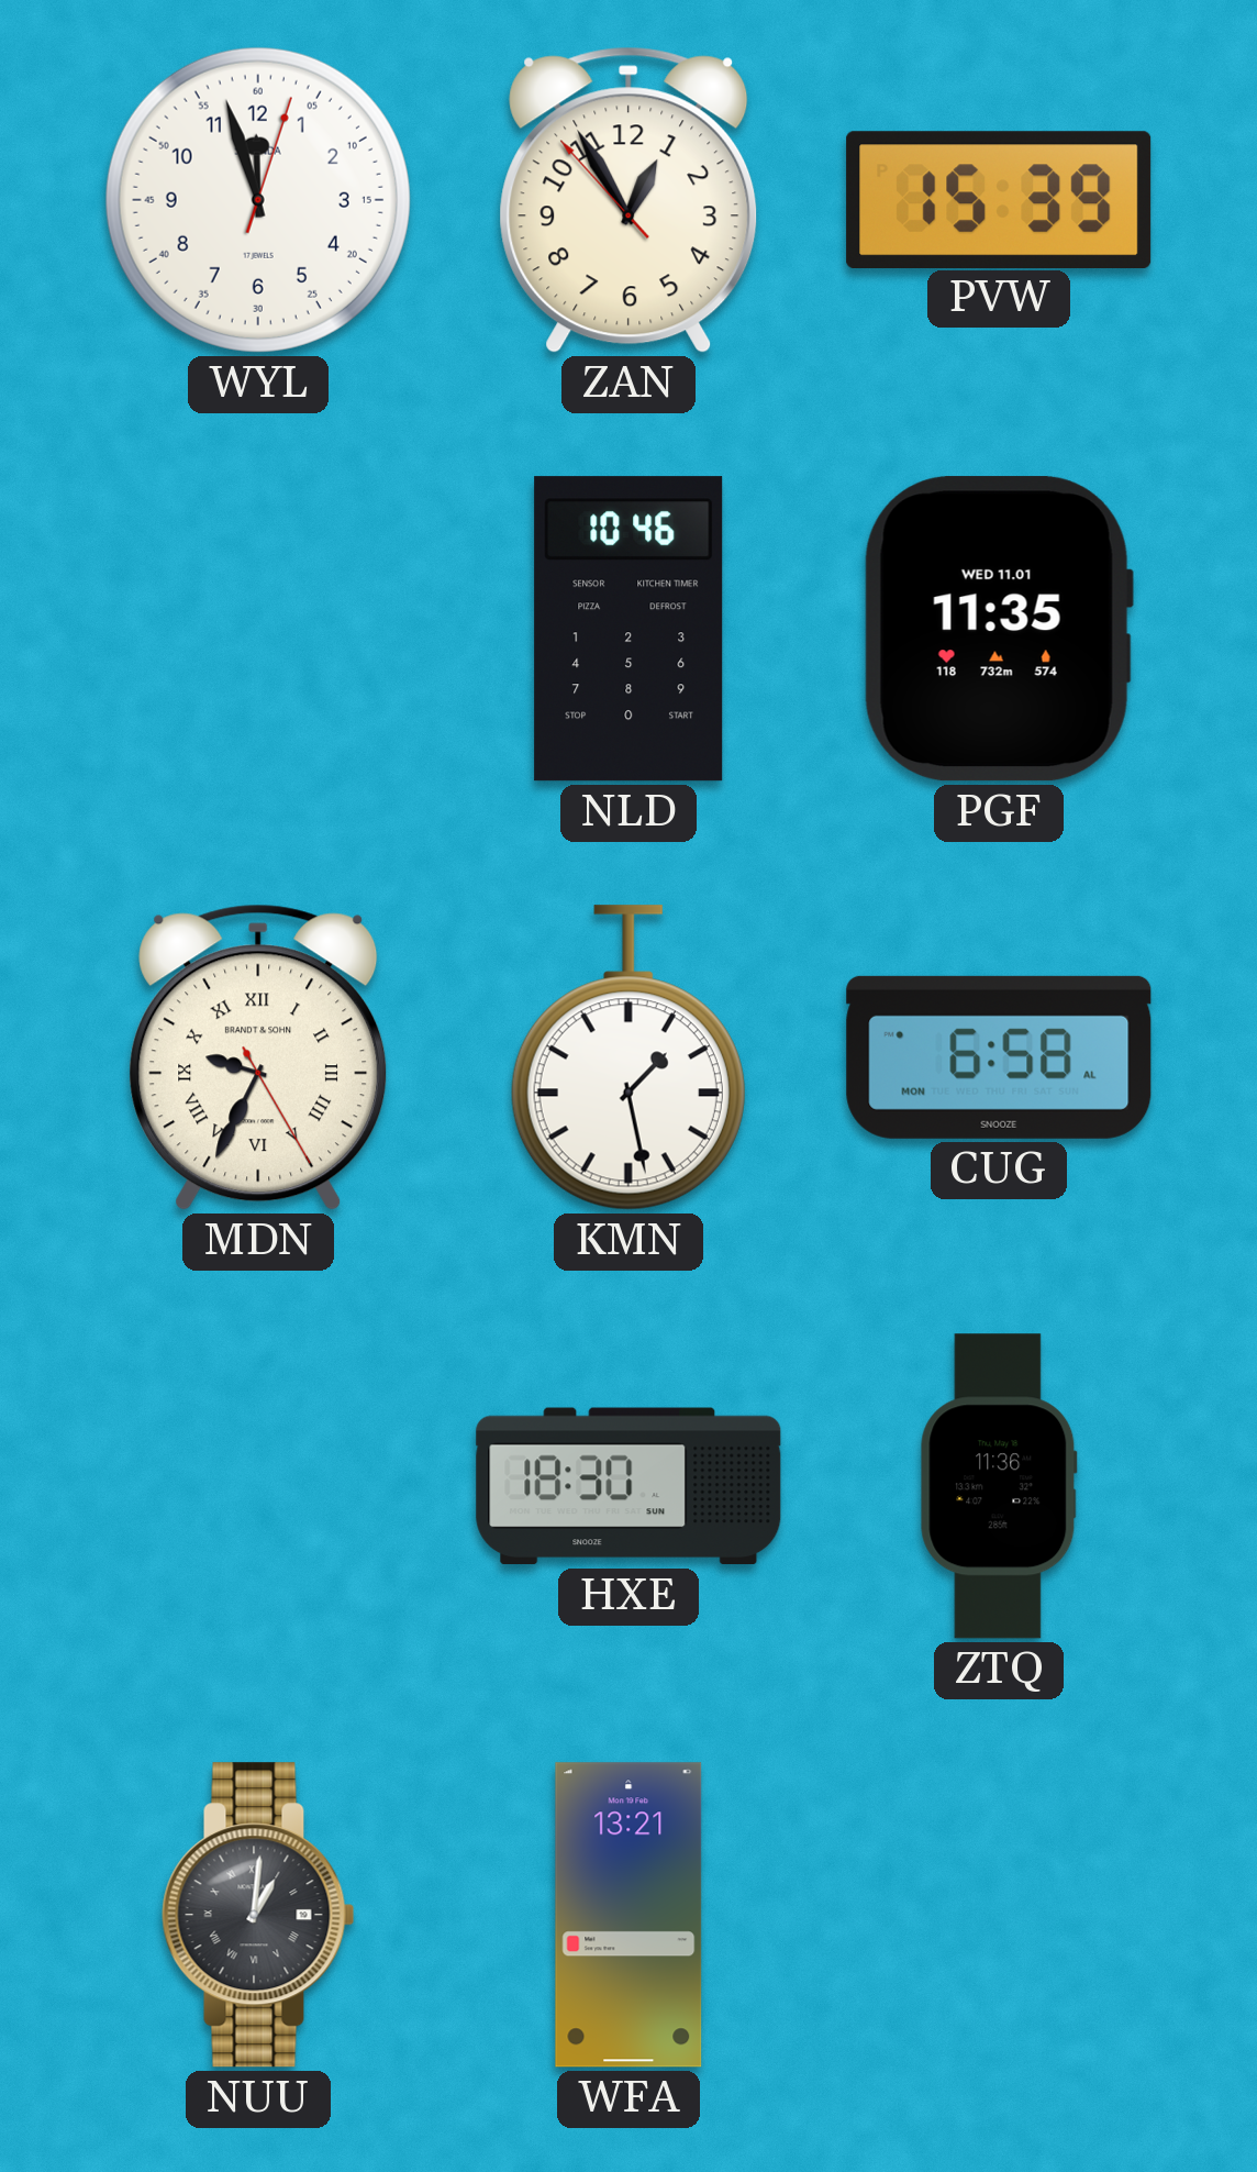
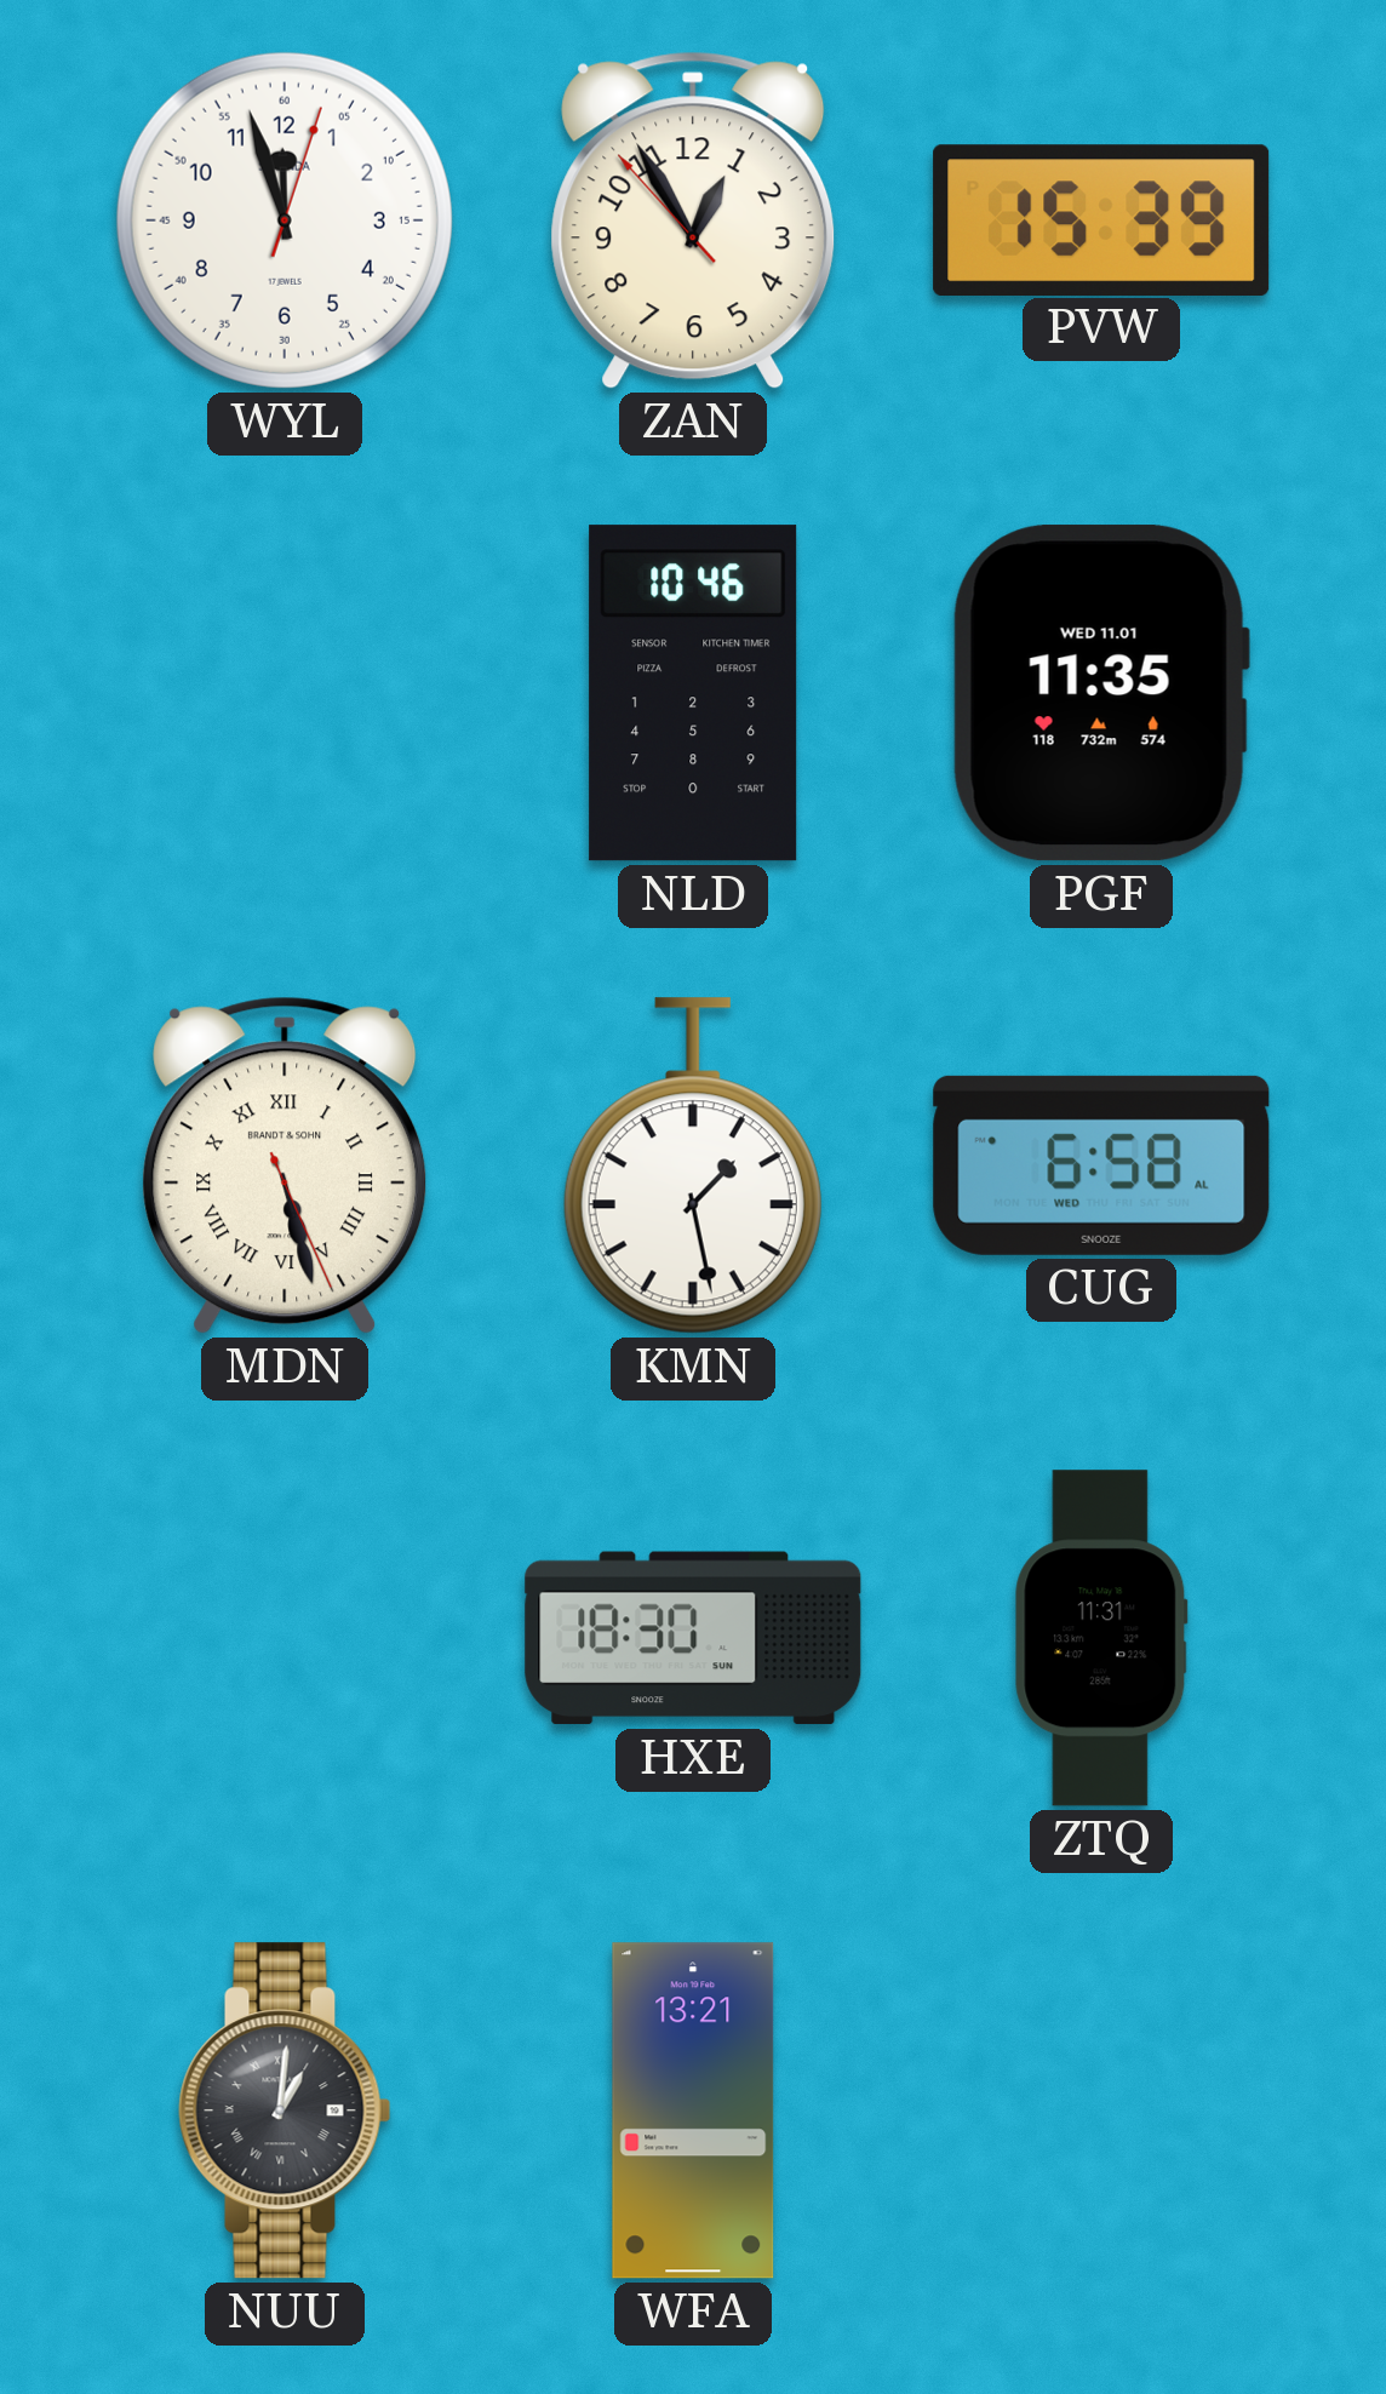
MDN: 9:34 -> 5:27
CUG date: MON -> WED
ZTQ: 11:36 -> 11:31
